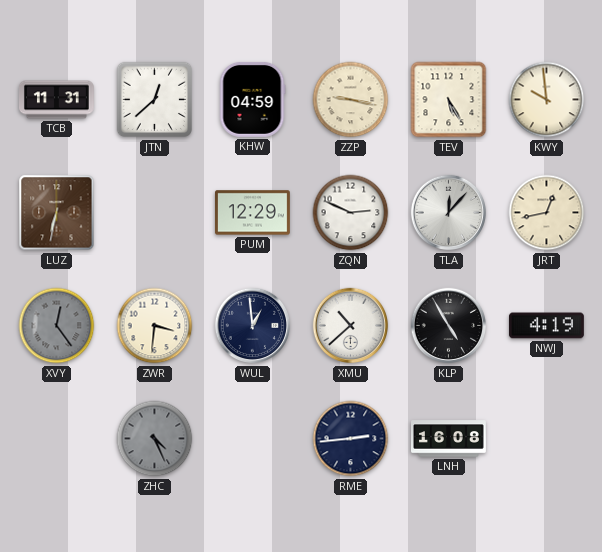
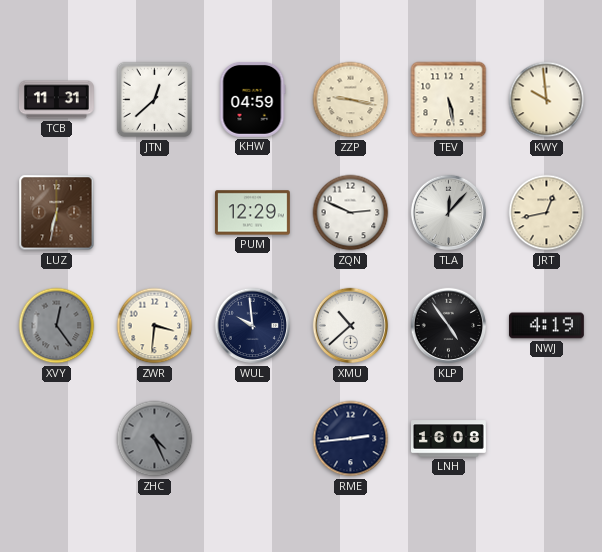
TEV: 5:25 -> 5:28
WUL: 12:59 -> 9:59
KLP: 4:55 -> 4:54
